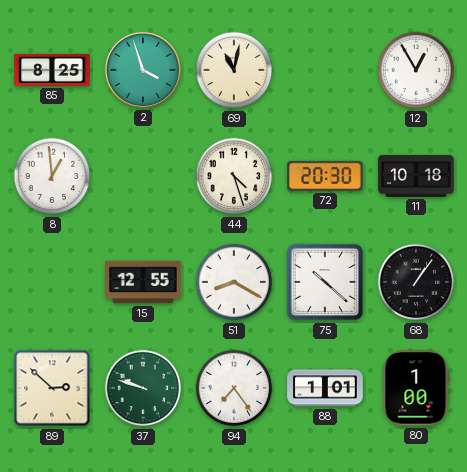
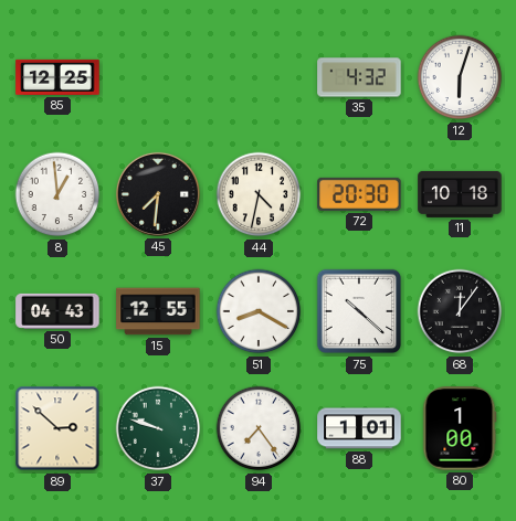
85: 8:25 -> 12:25
2: 3:57 -> none
69: 11:02 -> none
35: none -> 4:32
12: 12:55 -> 6:03
45: none -> 7:31
44: 4:27 -> 4:32
50: none -> 04:43
68: 1:06 -> 12:06
